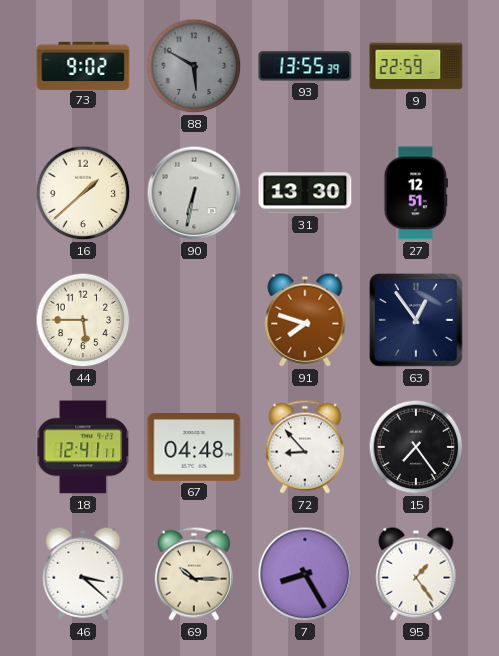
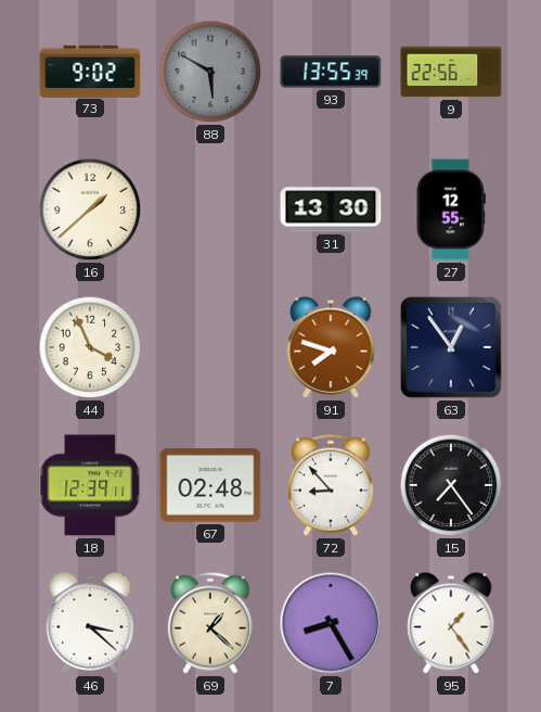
9: 22:59 -> 22:56
90: 6:32 -> none
27: 12:51 -> 12:55
44: 5:45 -> 3:56
18: 12:41 -> 12:39
67: 04:48 -> 02:48
69: 10:15 -> 1:22
